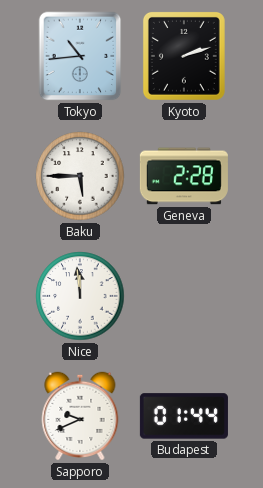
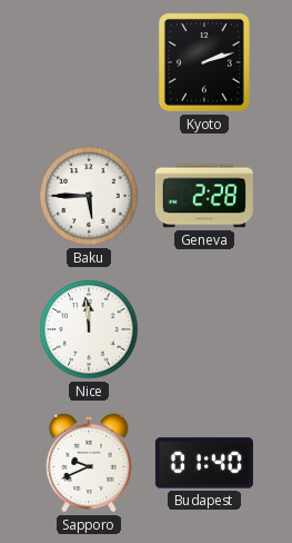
Tokyo: 10:44 -> none
Budapest: 01:44 -> 01:40
